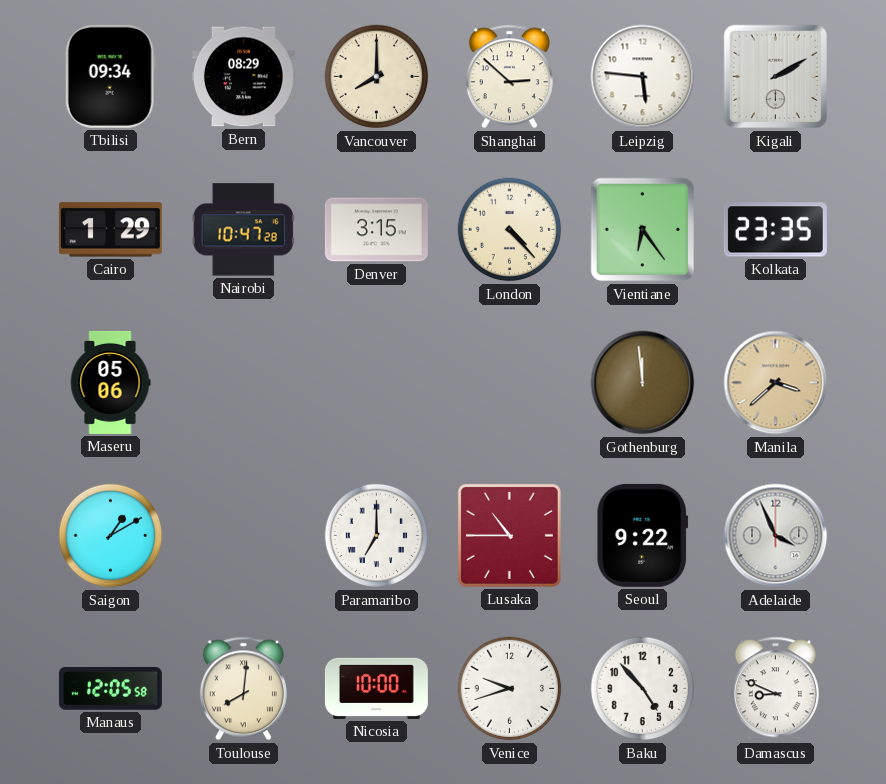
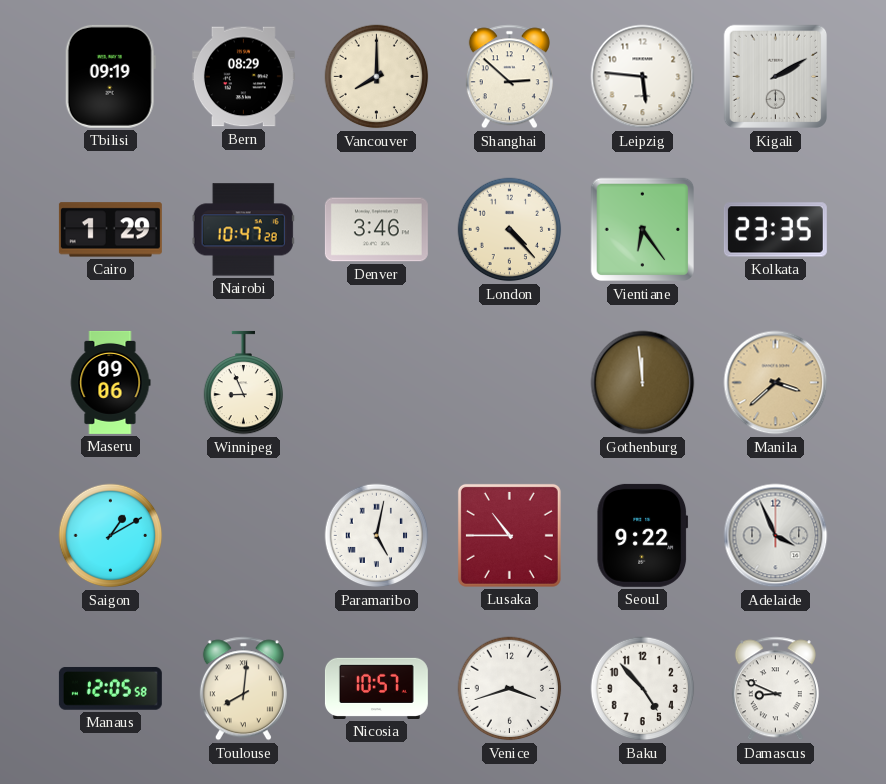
Tbilisi: 09:34 -> 09:19
Denver: 3:15 -> 3:46
Maseru: 05:06 -> 09:06
Winnipeg: none -> 8:56
Paramaribo: 7:00 -> 5:02
Nicosia: 10:00 -> 10:57
Venice: 9:42 -> 3:42
